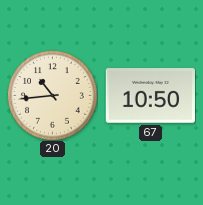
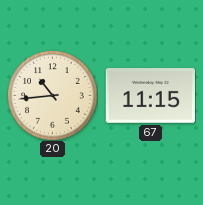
67: 10:50 -> 11:15
